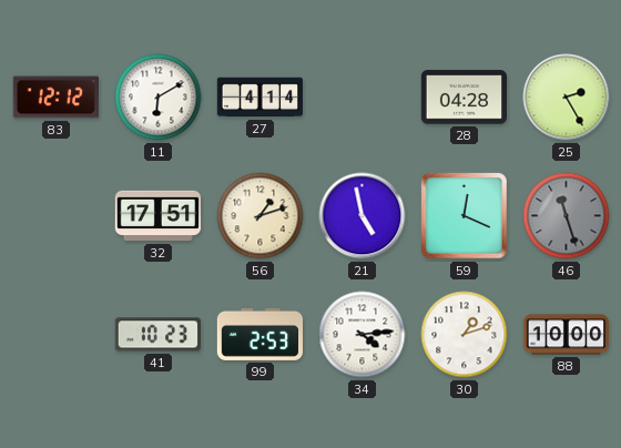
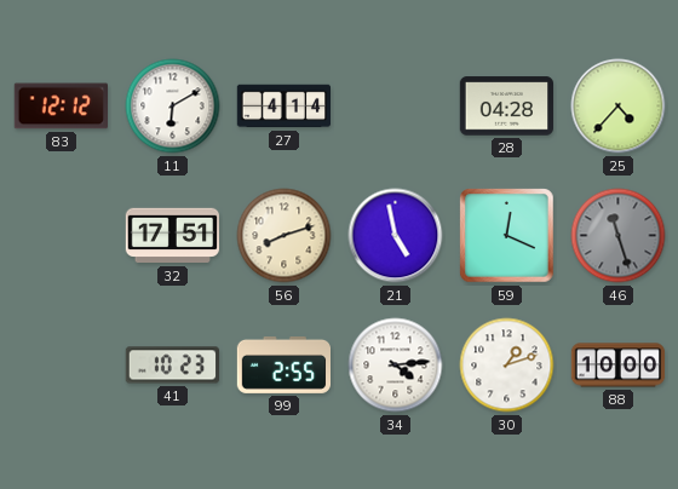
25: 2:25 -> 4:37
56: 1:12 -> 8:12
99: 2:53 -> 2:55
